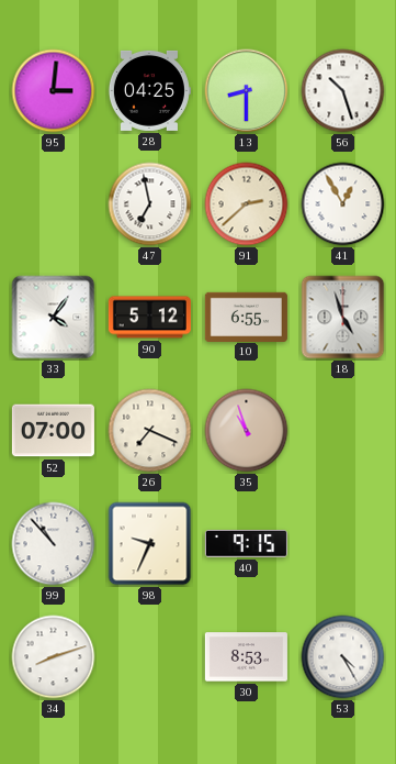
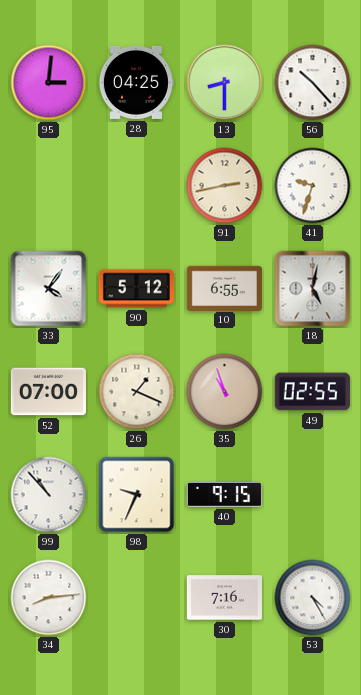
56: 10:27 -> 10:23
47: 6:58 -> none
91: 2:38 -> 2:43
41: 12:55 -> 9:33
18: 4:57 -> 5:02
26: 7:19 -> 1:19
49: none -> 02:55
34: 8:12 -> 8:14
30: 8:53 -> 7:16
